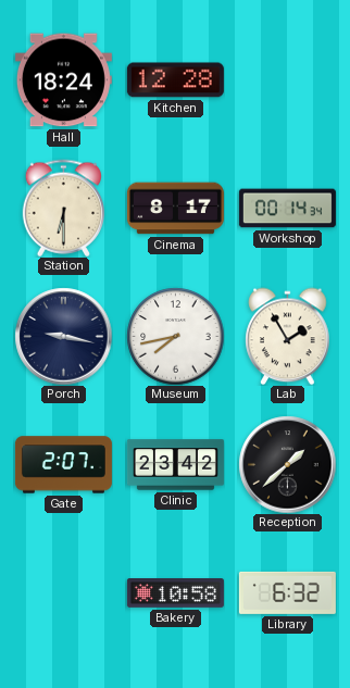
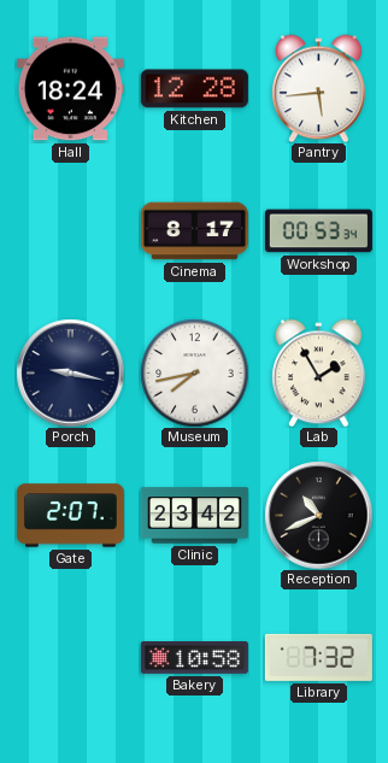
Pantry: none -> 5:44
Station: 6:30 -> none
Workshop: 00:14 -> 00:53
Reception: 1:38 -> 10:41
Library: 6:32 -> 7:32
